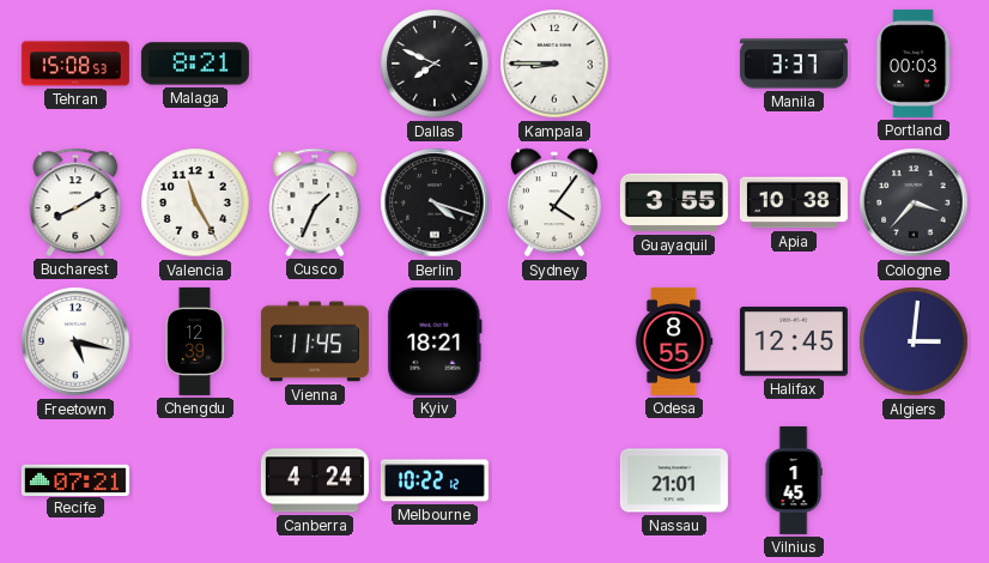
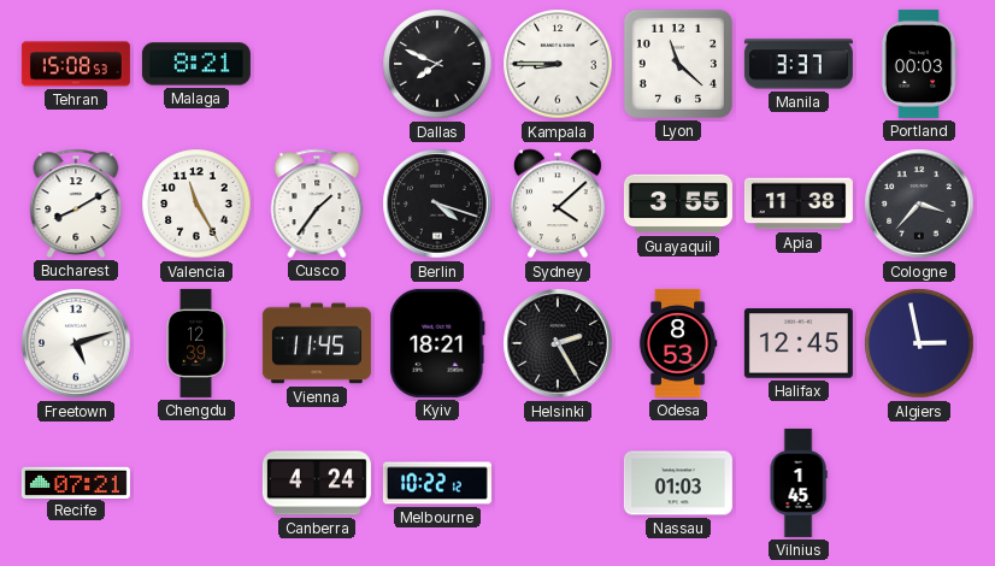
Lyon: none -> 11:22
Cusco: 1:34 -> 1:36
Sydney: 4:06 -> 4:08
Apia: 10:38 -> 11:38
Freetown: 5:17 -> 5:12
Helsinki: none -> 2:25
Odesa: 8:55 -> 8:53
Algiers: 3:01 -> 2:58
Nassau: 21:01 -> 01:03
